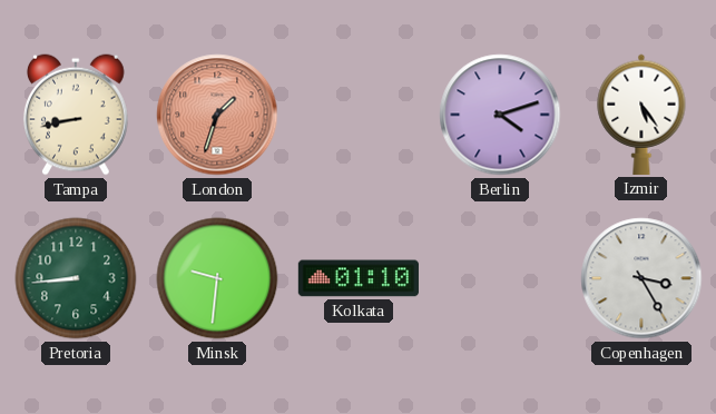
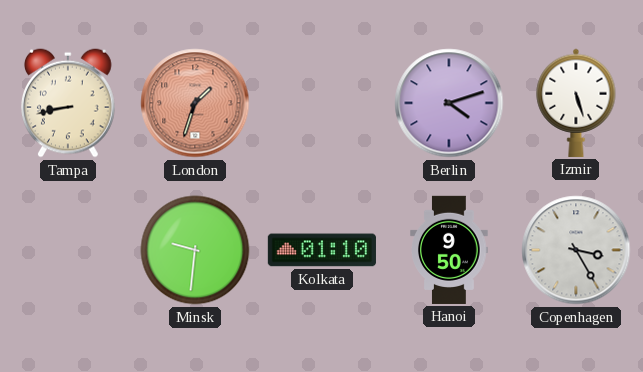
Izmir: 5:24 -> 5:27
Pretoria: 8:44 -> none
Hanoi: none -> 9:50
